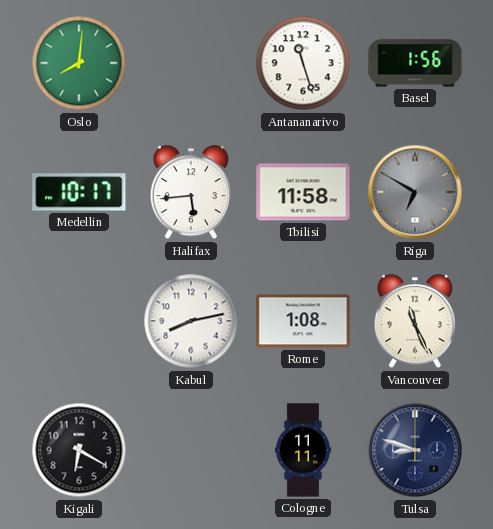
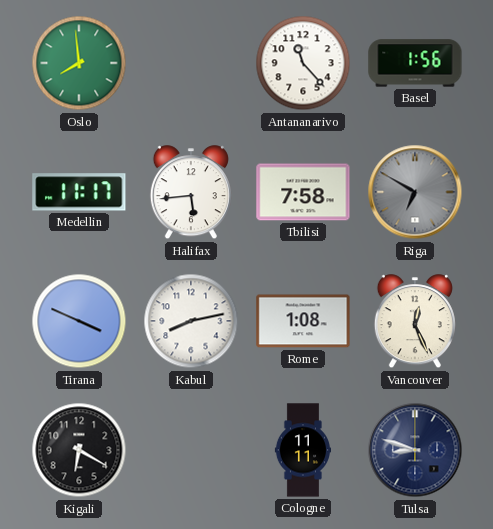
Oslo: 8:01 -> 7:59
Antananarivo: 11:27 -> 11:23
Medellin: 10:17 -> 11:17
Tbilisi: 11:58 -> 7:58
Tirana: none -> 3:49
Vancouver: 11:26 -> 12:26
